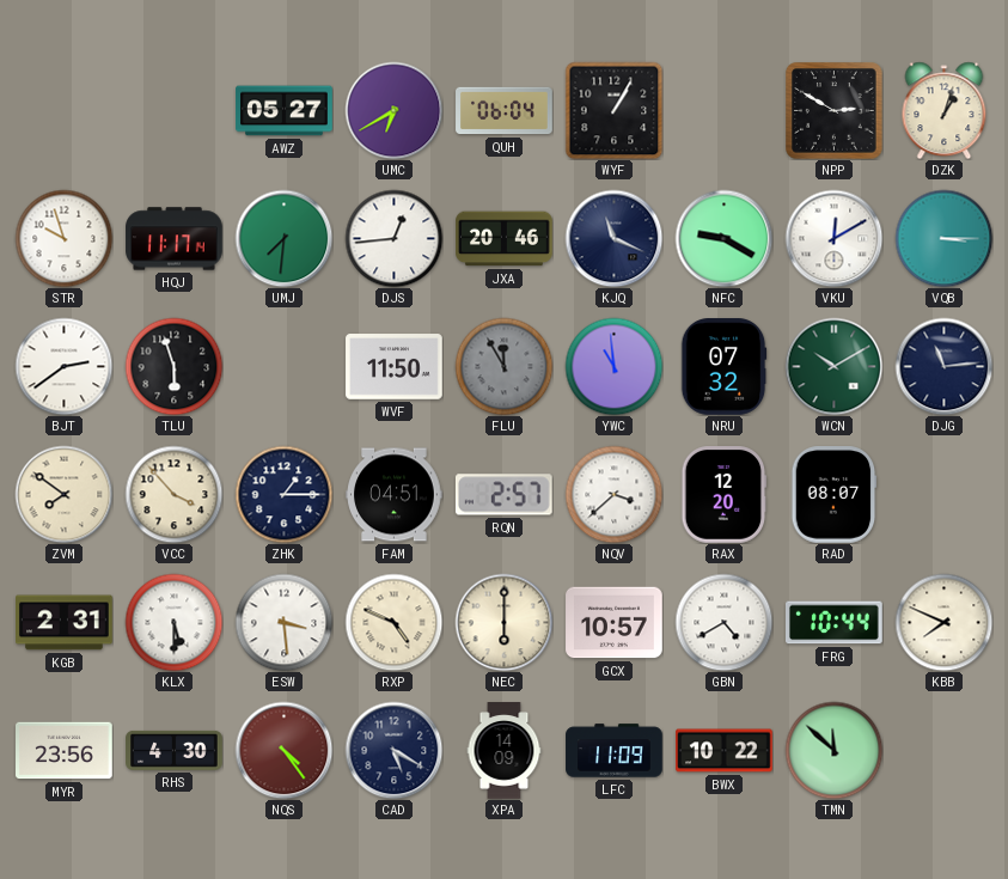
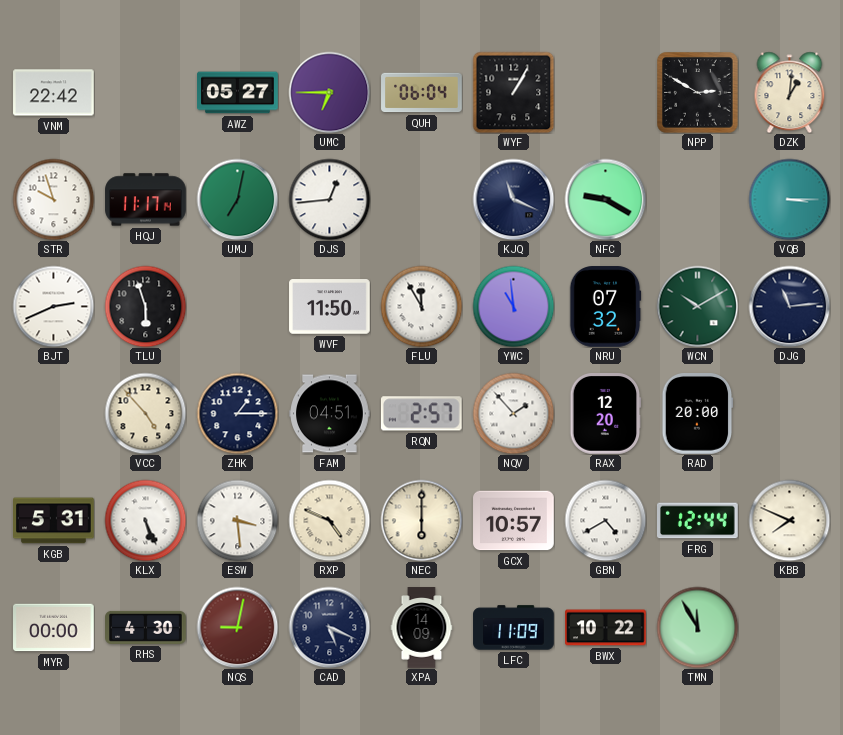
VNM: none -> 22:42
UMC: 6:40 -> 6:45
DZK: 1:03 -> 1:01
UMJ: 7:31 -> 7:02
JXA: 20:46 -> none
VKU: 12:10 -> none
BJT: 2:39 -> 2:41
FLU dial: grey -> white
ZVM: 7:51 -> none
VCC: 3:53 -> 4:53
NQV: 3:38 -> 1:53
RAD: 08:07 -> 20:00
KGB: 2:31 -> 5:31
KLX: 5:30 -> 5:26
FRG: 10:44 -> 12:44
MYR: 23:56 -> 00:00
NQS: 4:24 -> 9:02
CAD: 5:20 -> 5:19
TMN: 11:52 -> 11:55
